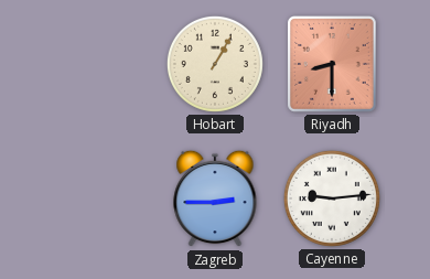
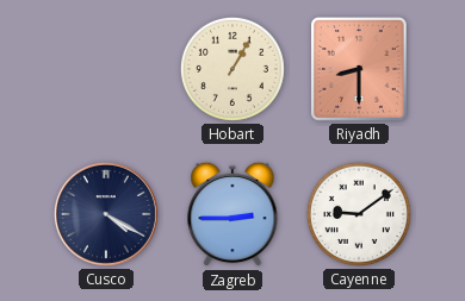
Cusco: none -> 4:20
Cayenne: 9:14 -> 9:09
